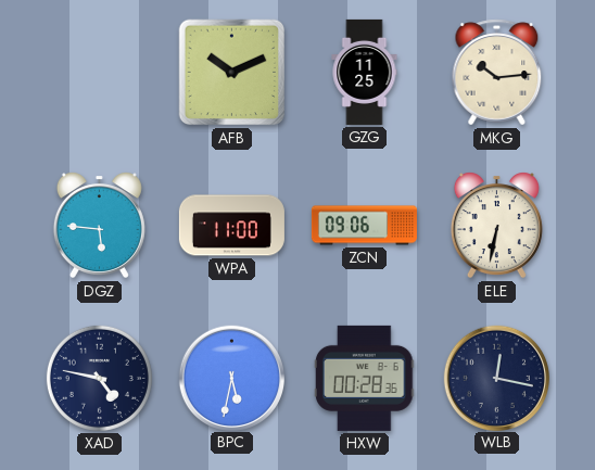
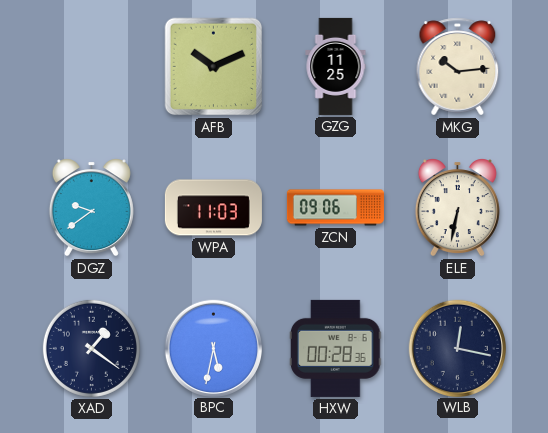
DGZ: 5:46 -> 9:39
WPA: 11:00 -> 11:03
XAD: 4:47 -> 1:21
